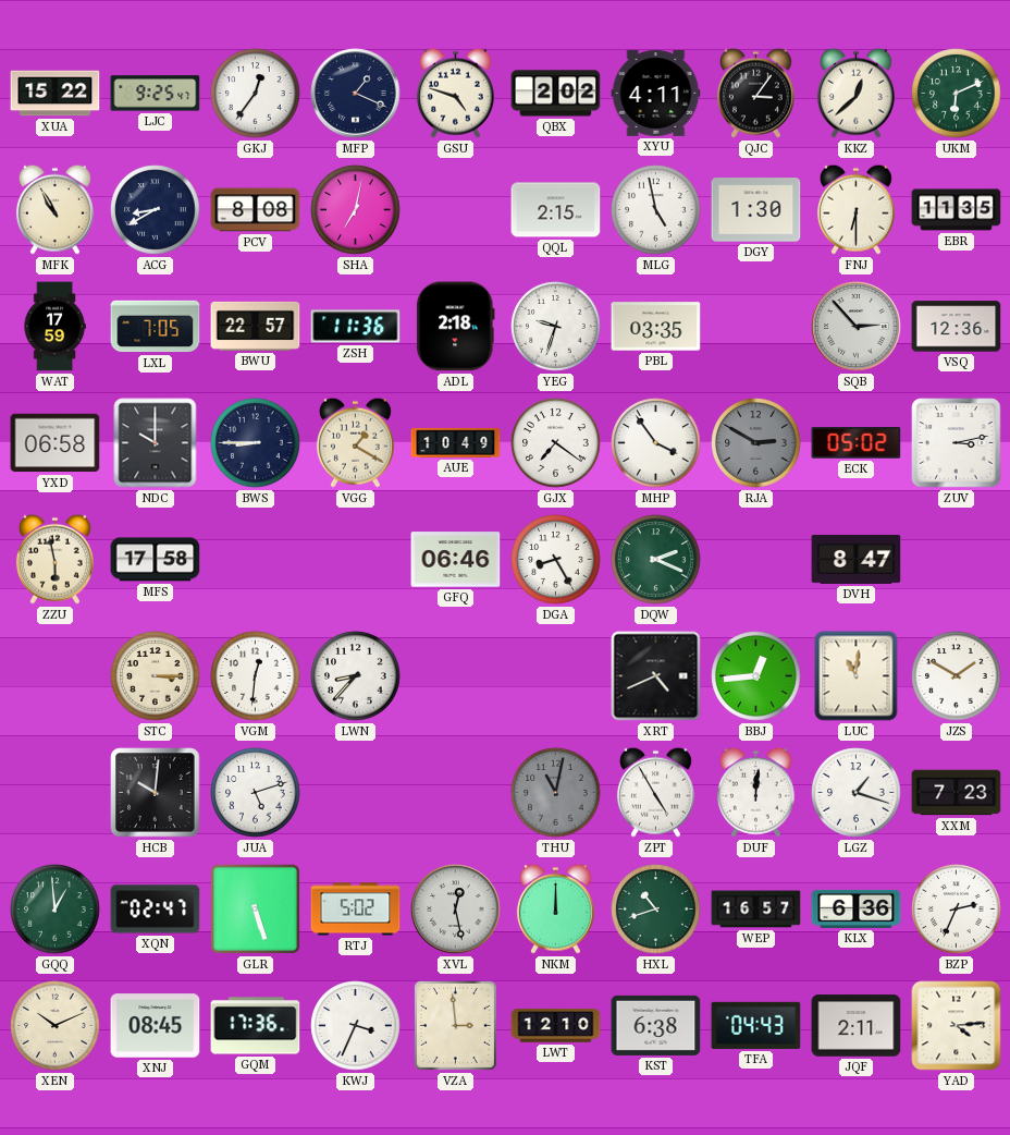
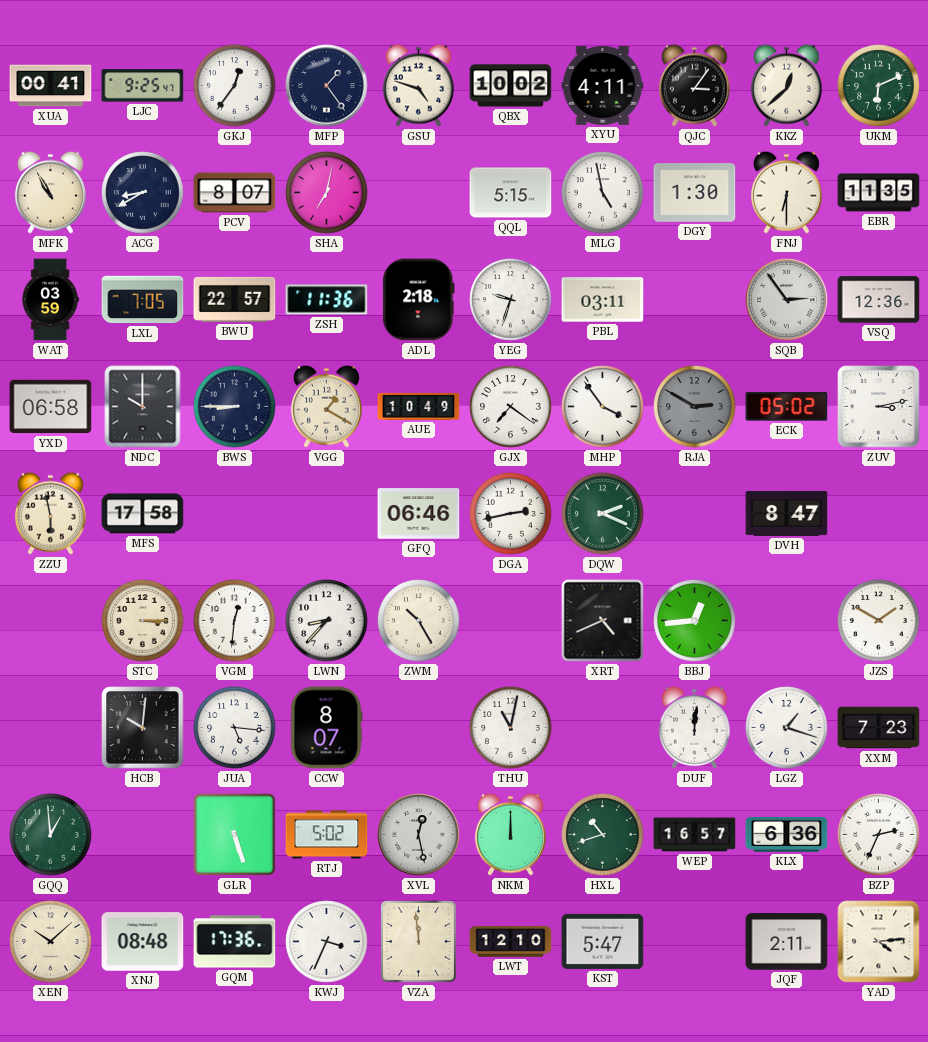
XUA: 15:22 -> 00:41
MFP: 1:19 -> 1:24
QBX: 2:02 -> 10:02
PCV: 8:08 -> 8:07
QQL: 2:15 -> 5:15
WAT: 17:59 -> 03:59
PBL: 03:35 -> 03:11
SQB: 2:53 -> 2:54
DGA: 8:25 -> 2:43
ZWM: none -> 10:25
LUC: 11:01 -> none
JUA: 5:12 -> 5:16
CCW: none -> 8:07
THU dial: grey -> white
ZPT: 4:55 -> none
XQN: 02:47 -> none
XEN: 10:11 -> 10:08
XNJ: 08:45 -> 08:48
VZA: 2:59 -> 11:59
KST: 6:38 -> 5:47
TFA: 04:43 -> none
